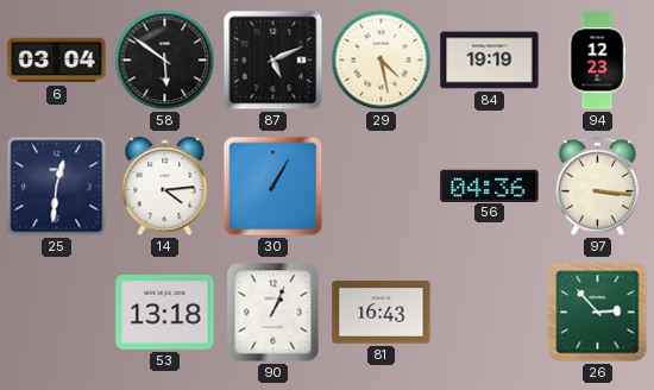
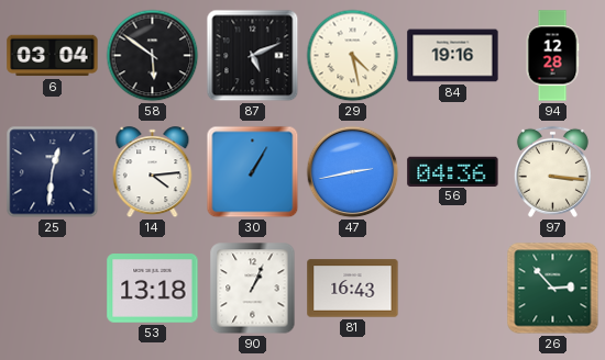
84: 19:19 -> 19:16
94: 12:23 -> 12:28
47: none -> 2:43
